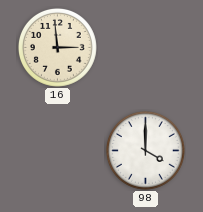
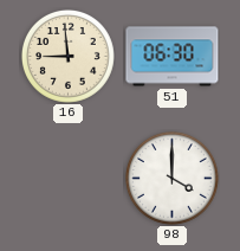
16: 2:59 -> 8:59
51: none -> 06:30
